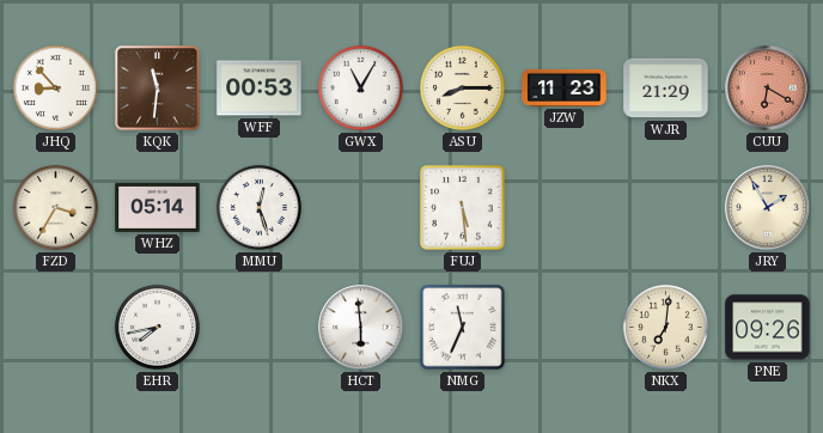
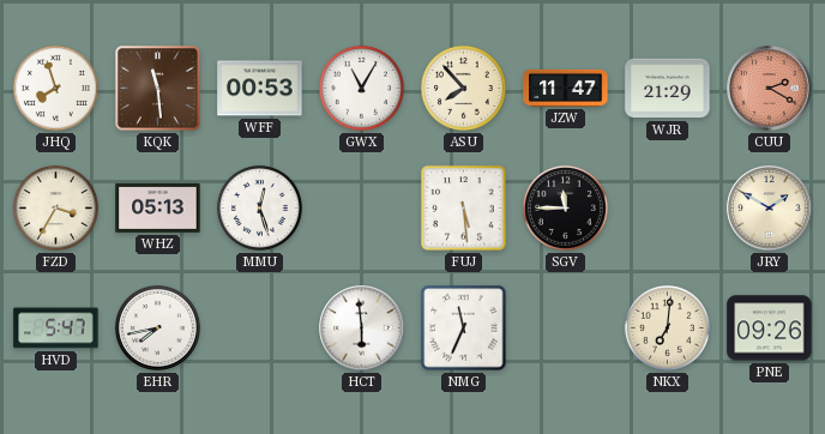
JHQ: 8:53 -> 7:57
KQK: 11:31 -> 11:29
ASU: 8:15 -> 7:53
JZW: 11:23 -> 11:47
CUU: 6:20 -> 2:20
WHZ: 05:14 -> 05:13
SGV: none -> 11:45
JRY: 1:55 -> 1:50
HVD: none -> 5:47
